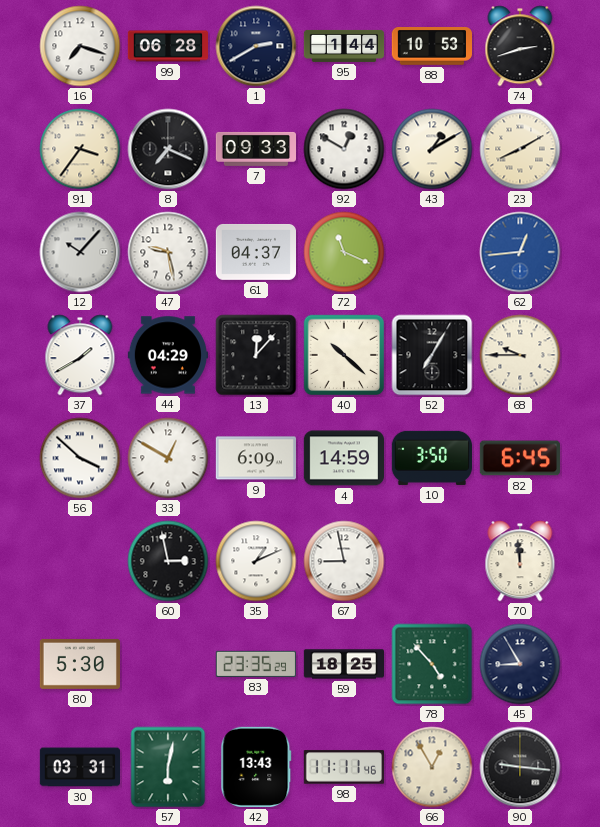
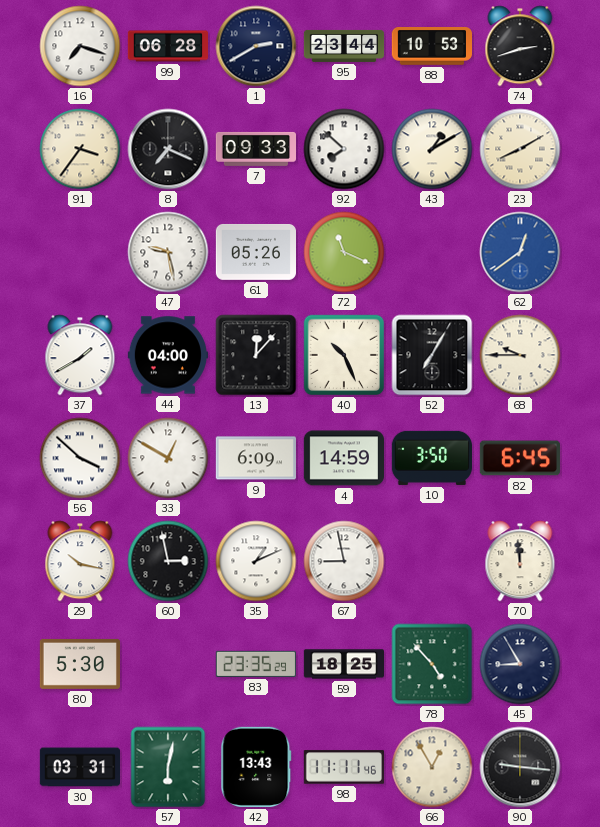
95: 1:44 -> 23:44
92: 12:50 -> 7:52
12: 10:07 -> none
61: 04:37 -> 05:26
62: 12:44 -> 12:39
44: 04:29 -> 04:00
40: 10:22 -> 10:26
29: none -> 10:17
